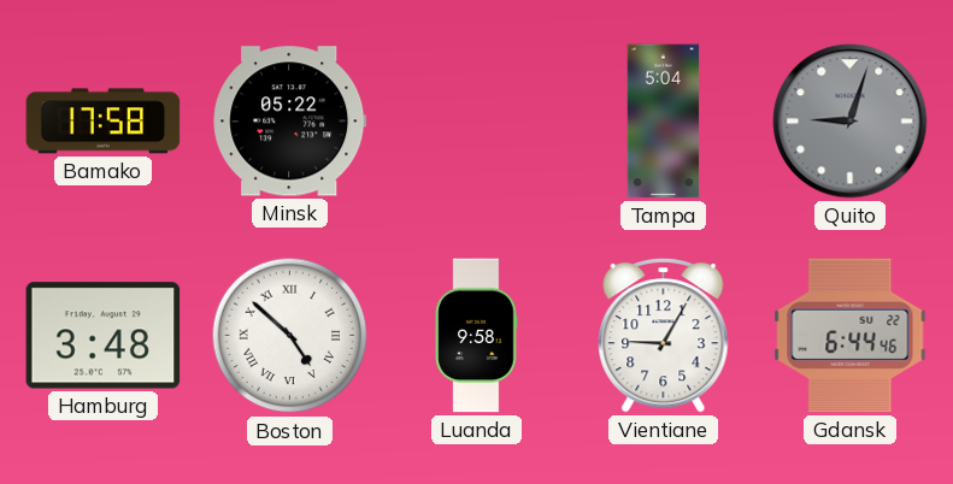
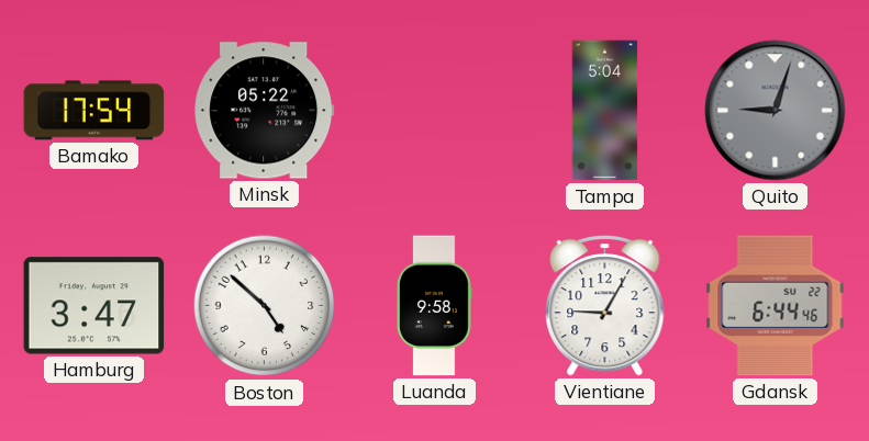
Bamako: 17:58 -> 17:54
Hamburg: 3:48 -> 3:47
Boston numerals: Roman -> Arabic
